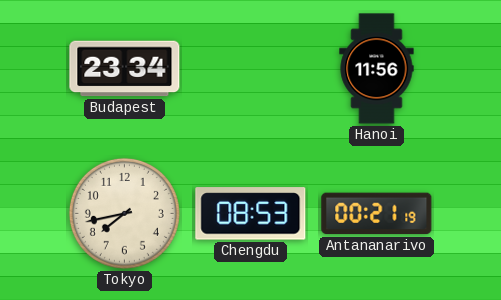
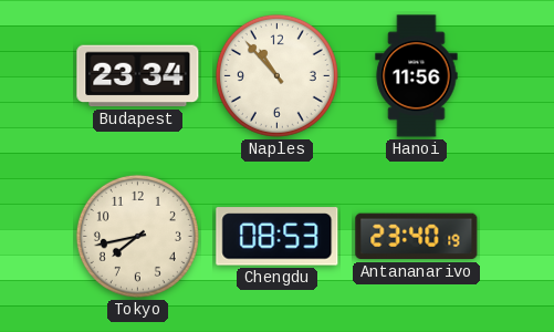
Naples: none -> 10:53
Antananarivo: 00:21 -> 23:40
